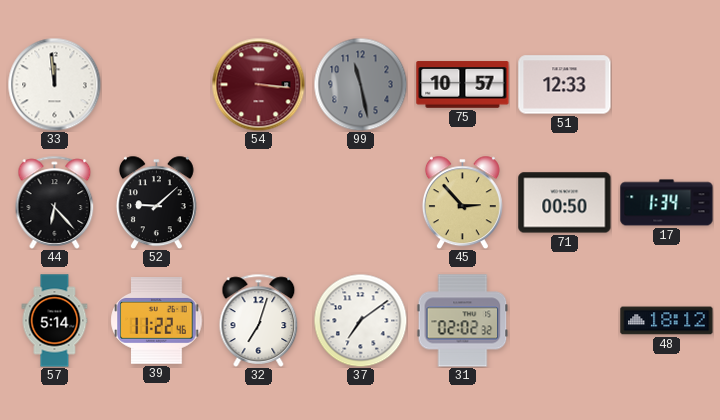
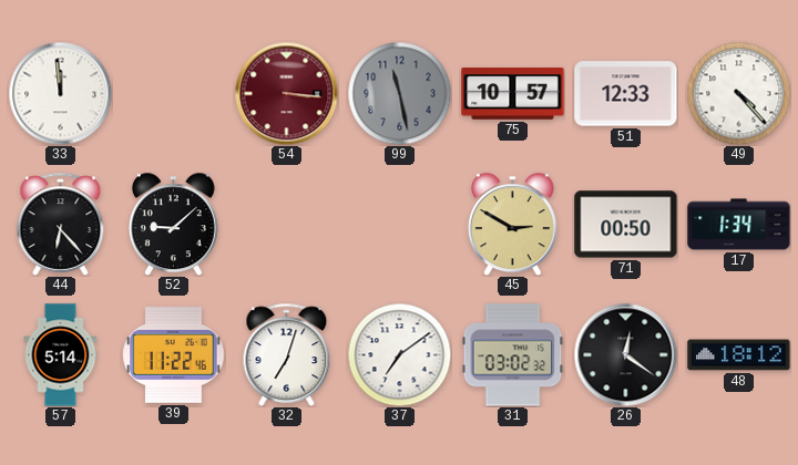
49: none -> 4:23
45: 2:53 -> 2:50
31: 02:02 -> 03:02
26: none -> 12:21
